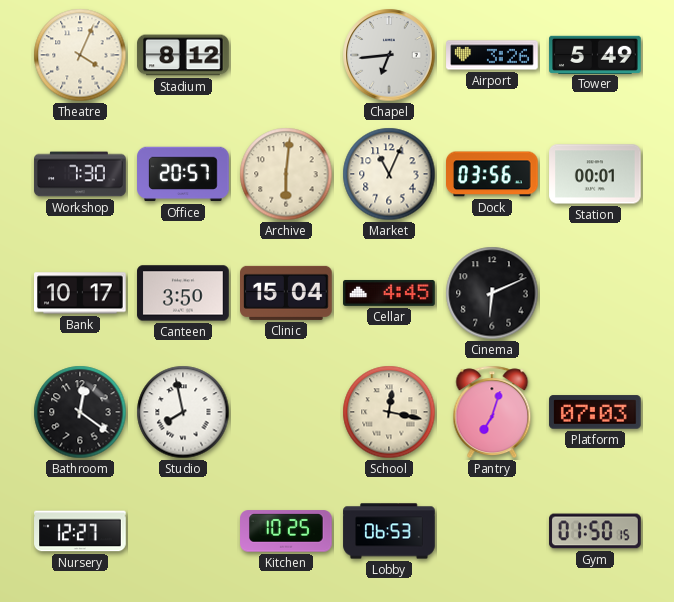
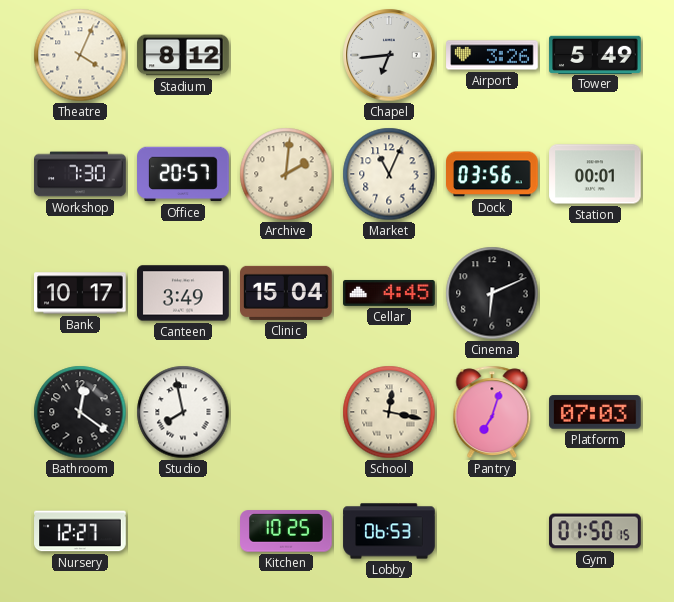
Archive: 6:01 -> 2:01
Canteen: 3:50 -> 3:49
